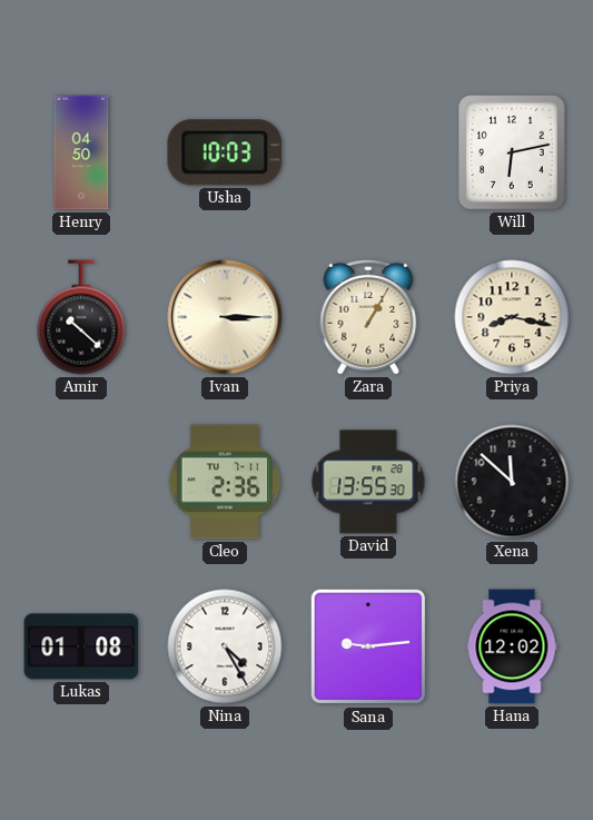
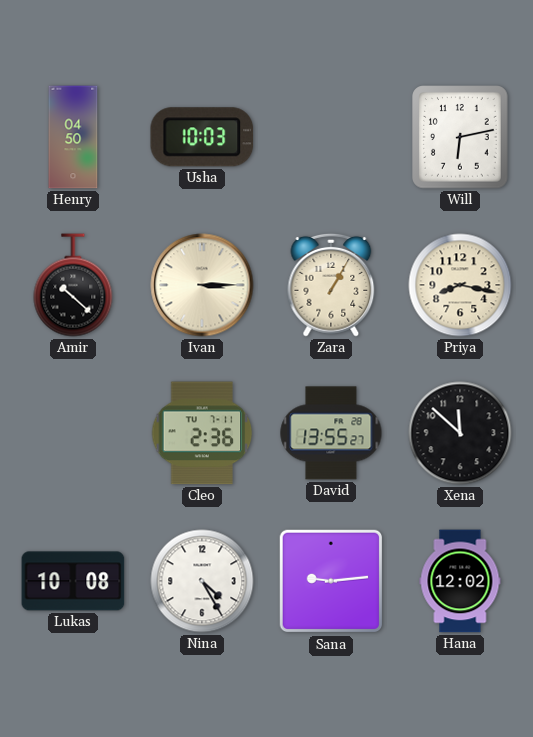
David: 13:55:30 -> 13:55:27
Lukas: 01:08 -> 10:08
